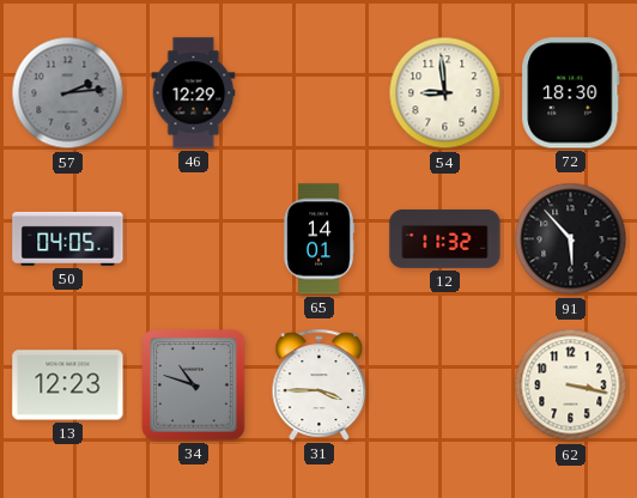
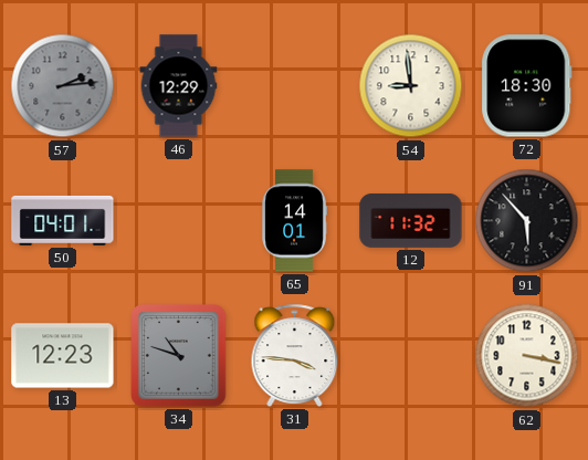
50: 04:05 -> 04:01
31: 3:45 -> 3:46
